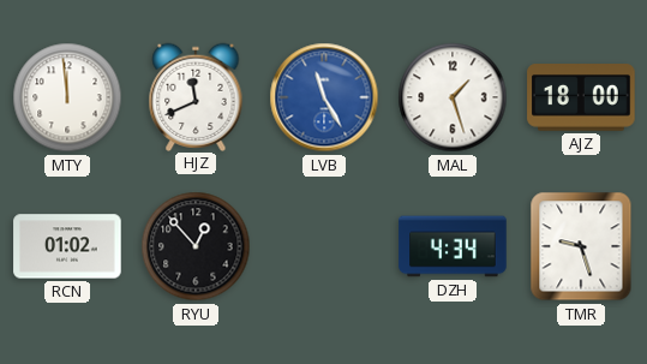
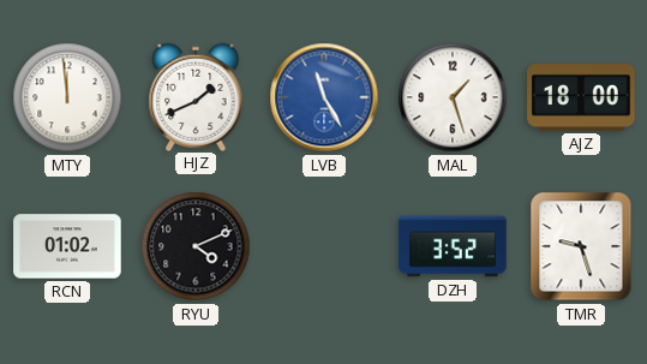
HJZ: 11:41 -> 1:41
RYU: 12:53 -> 4:11
DZH: 4:34 -> 3:52
